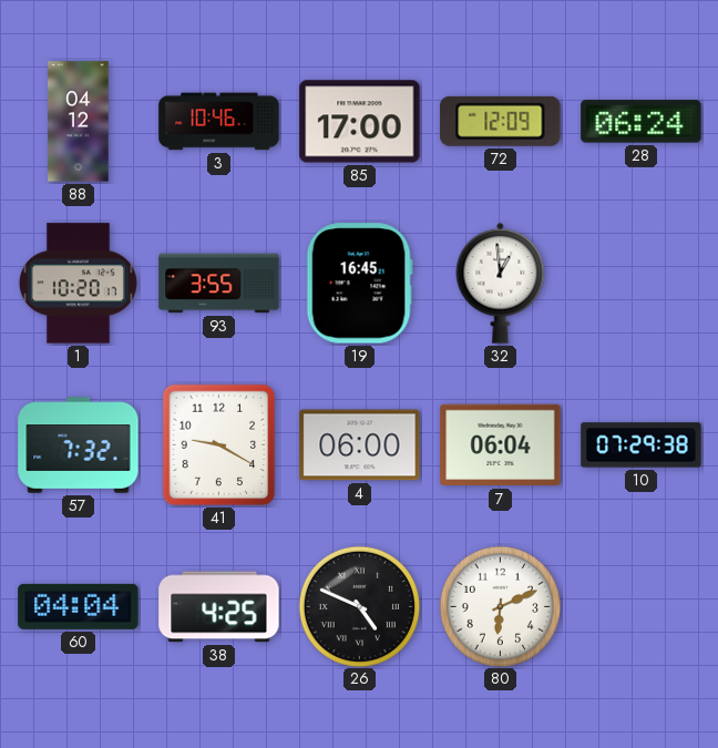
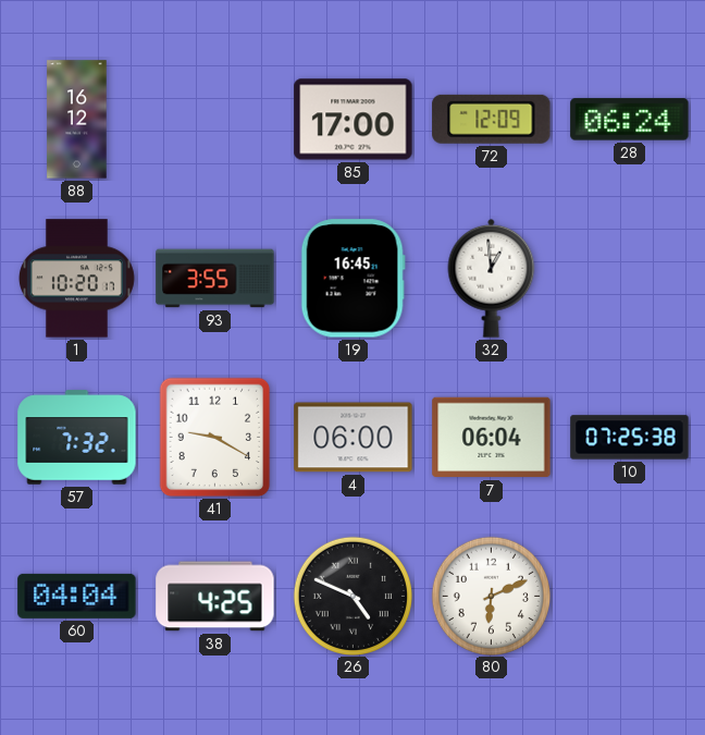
88: 04:12 -> 16:12
3: 10:46 -> none
10: 07:29 -> 07:25
